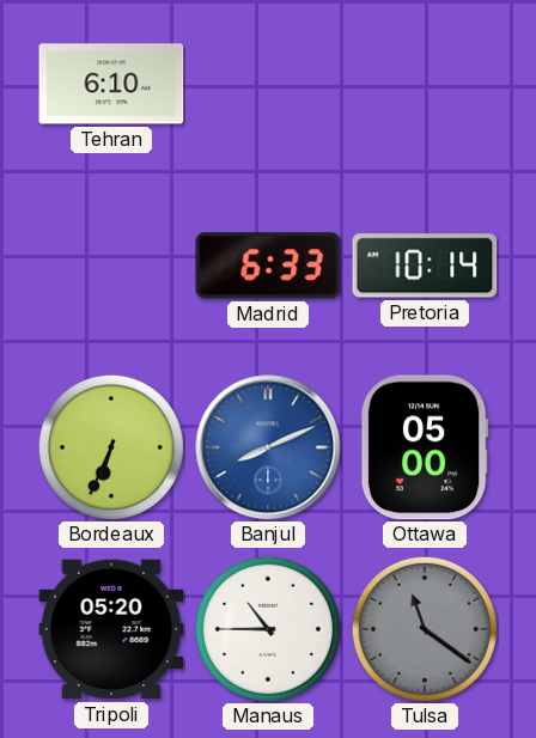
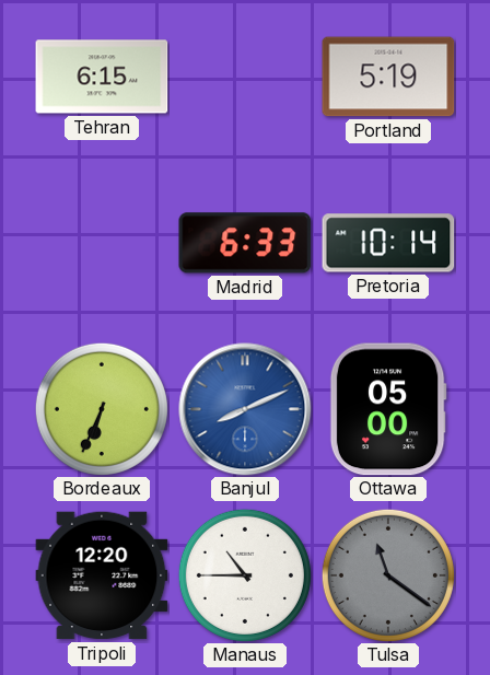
Tehran: 6:10 -> 6:15
Portland: none -> 5:19
Tripoli: 05:20 -> 12:20
